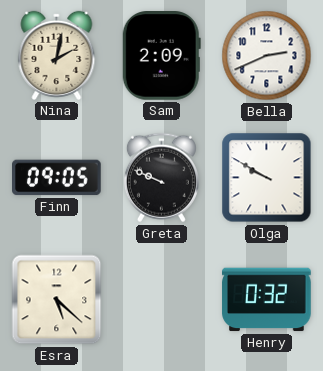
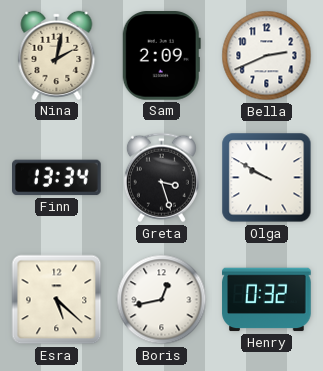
Finn: 09:05 -> 13:34
Greta: 9:49 -> 3:27
Boris: none -> 12:43
